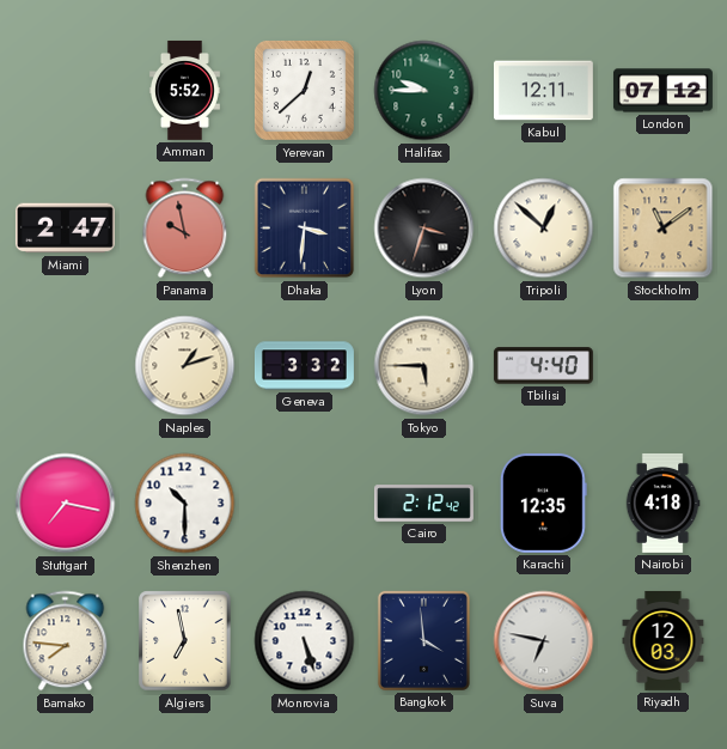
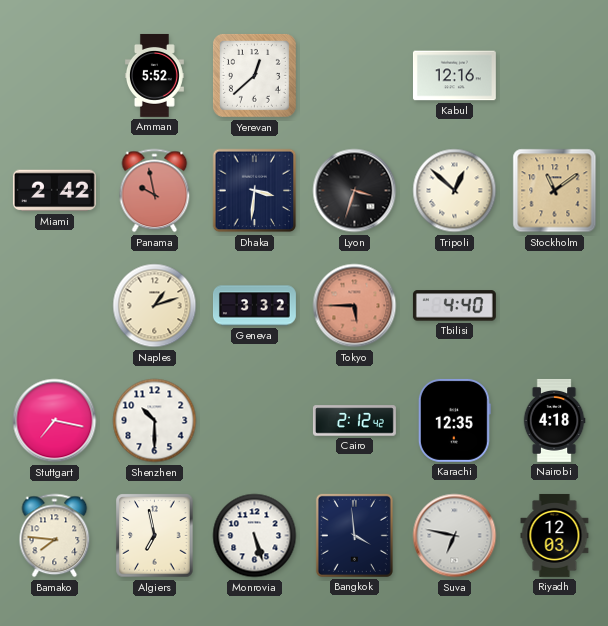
Halifax: 9:45 -> none
Kabul: 12:11 -> 12:16
London: 07:12 -> none
Miami: 2:47 -> 2:42
Tokyo dial: cream -> salmon
